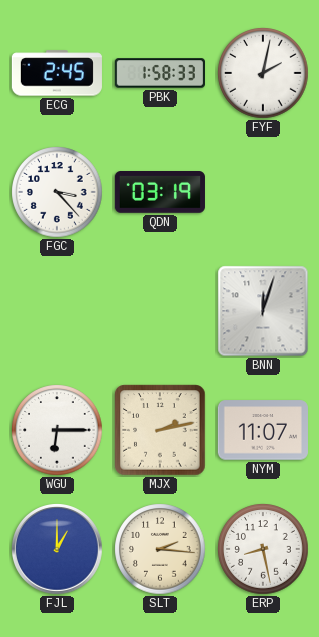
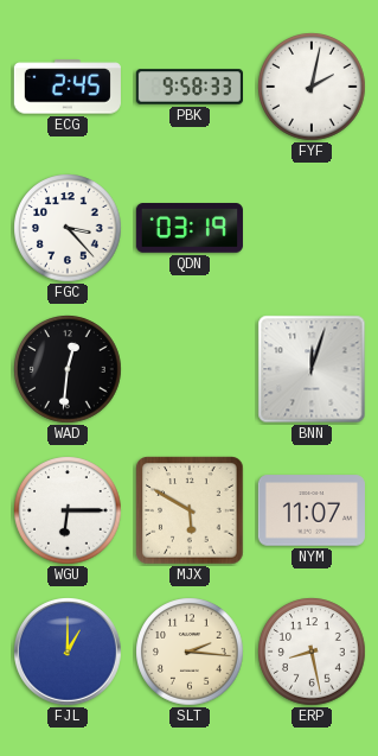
PBK: 1:58 -> 9:58
WAD: none -> 12:31
MJX: 2:13 -> 5:50
